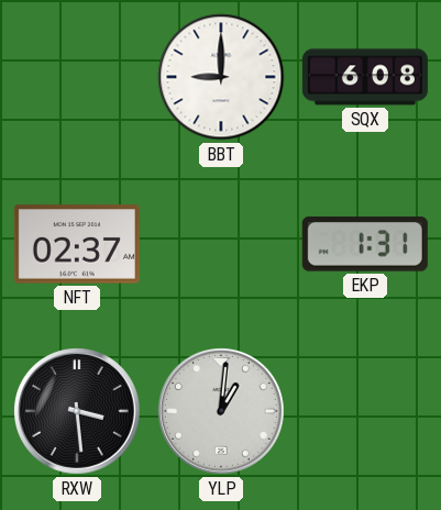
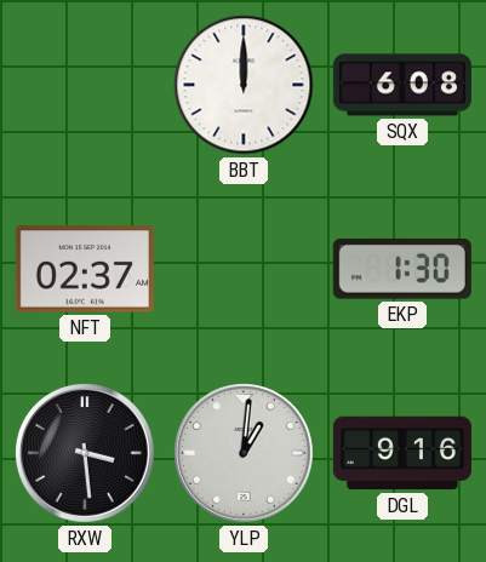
BBT: 9:00 -> 12:00
EKP: 1:31 -> 1:30
DGL: none -> 9:16
